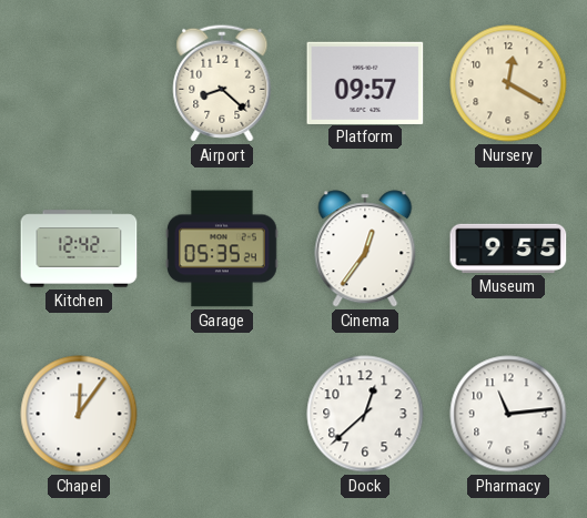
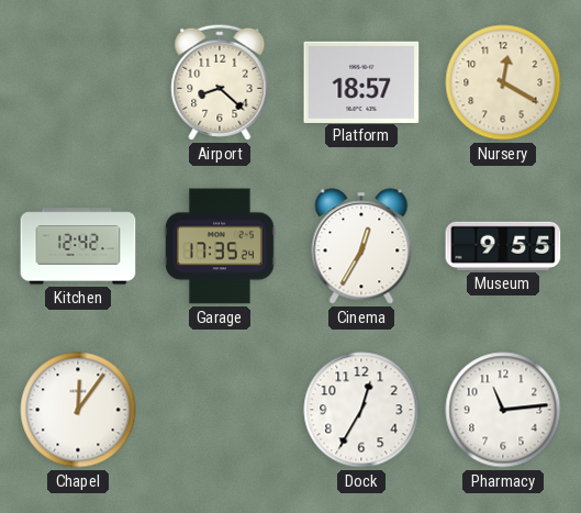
Platform: 09:57 -> 18:57
Garage: 05:35 -> 17:35
Cinema: 12:36 -> 12:35
Dock: 12:38 -> 12:35
